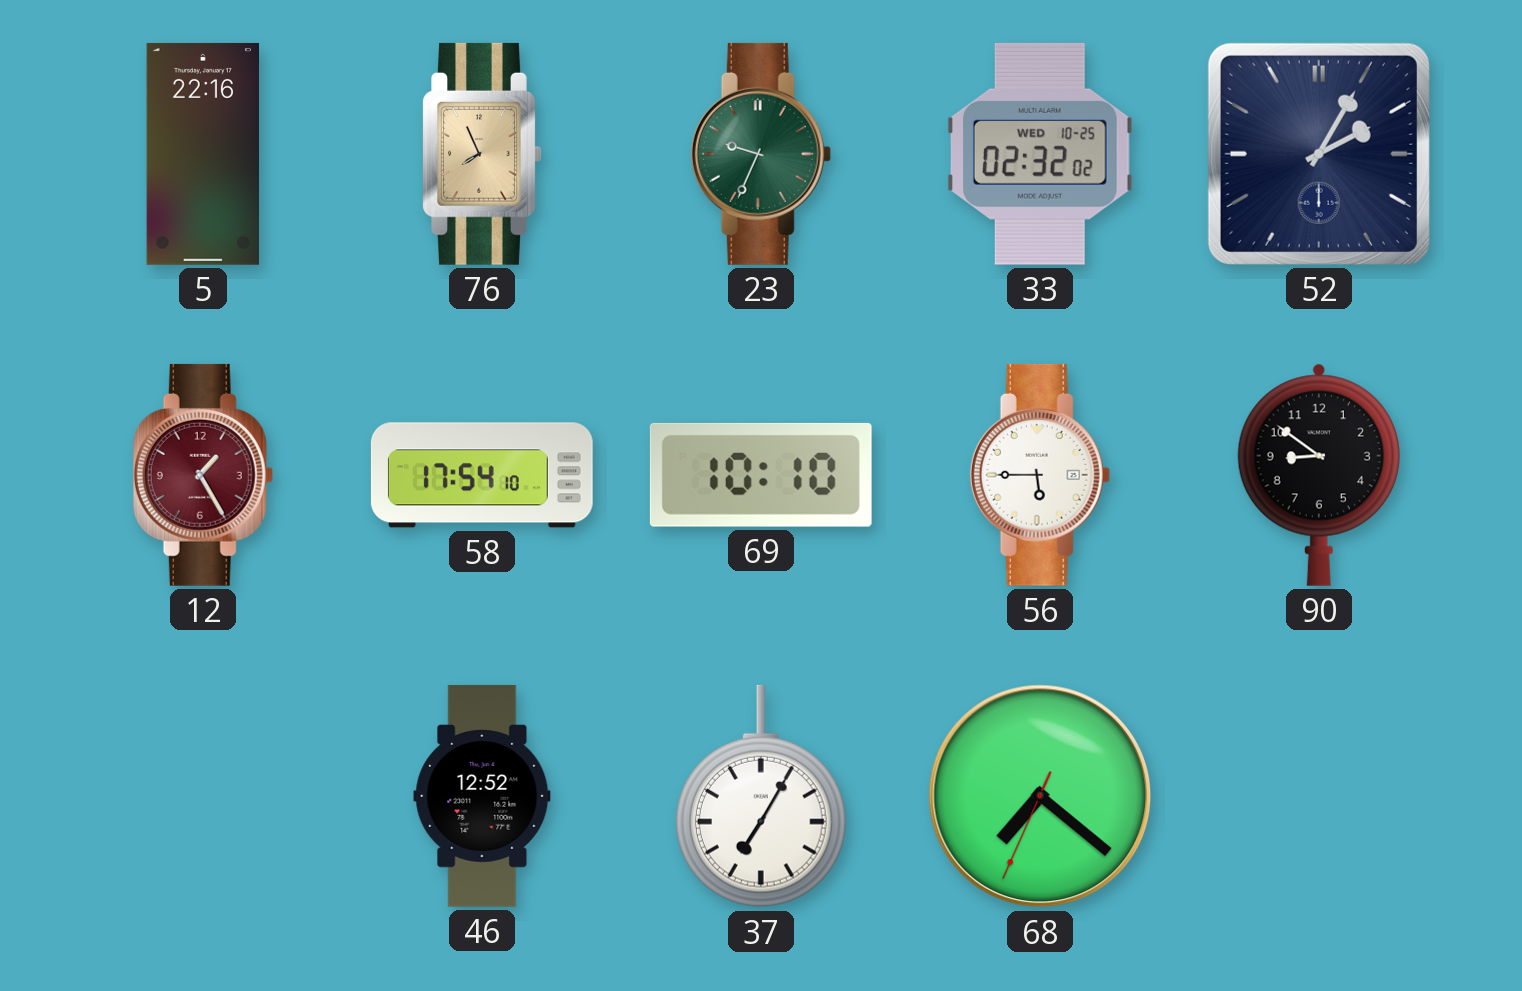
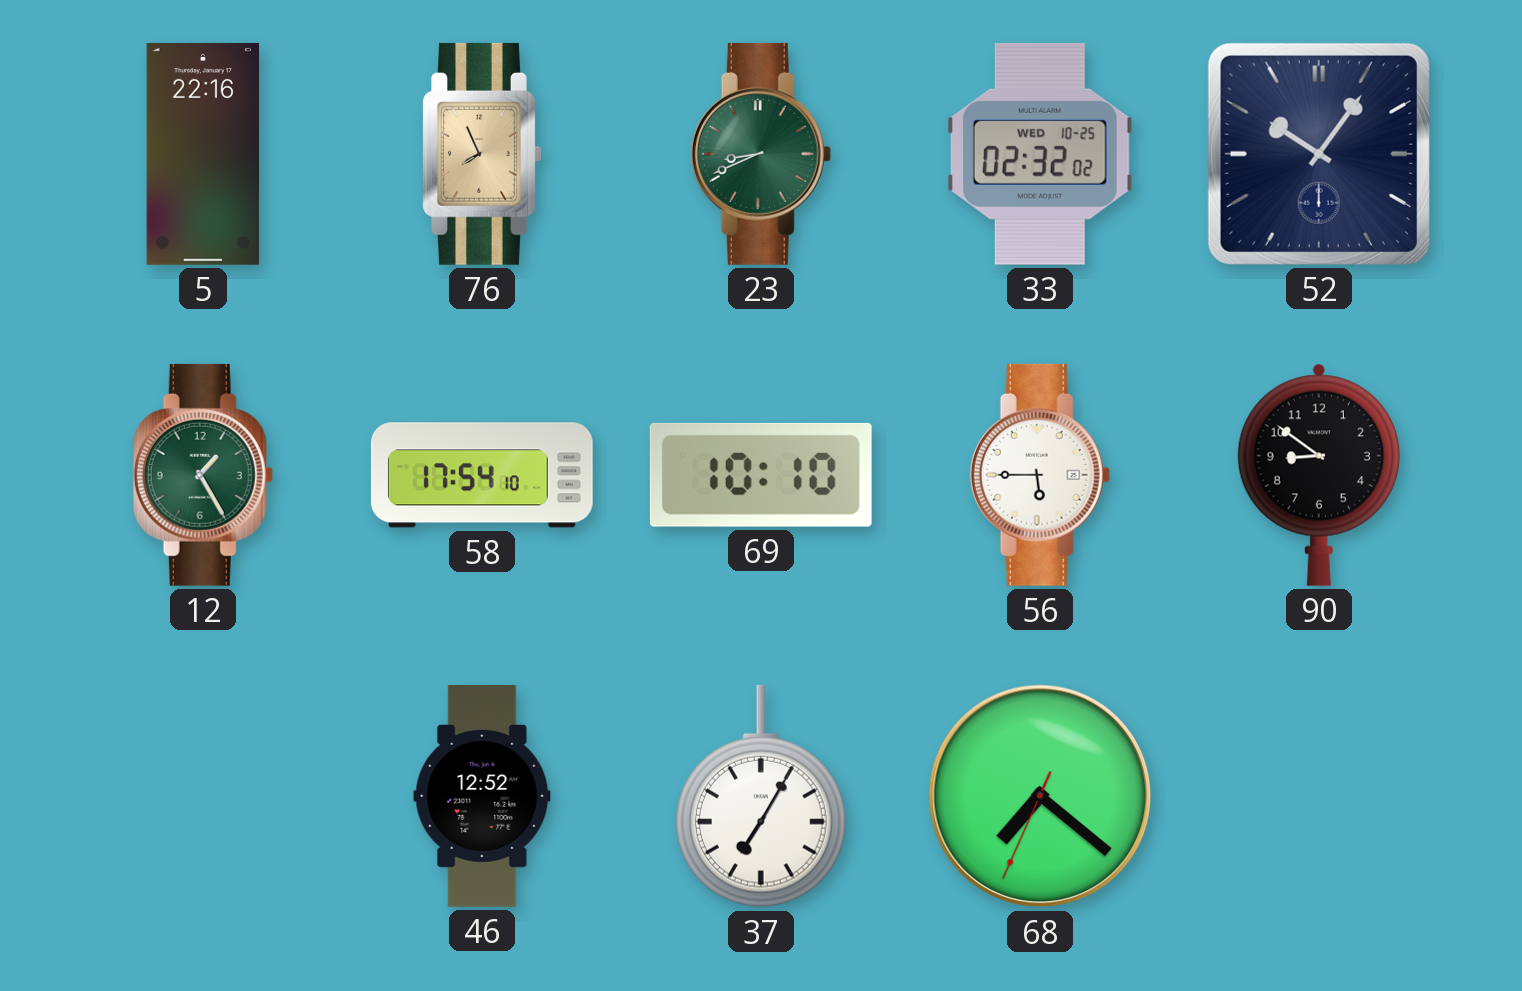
23: 9:34 -> 8:41
52: 2:05 -> 10:06
12 dial: burgundy -> green
